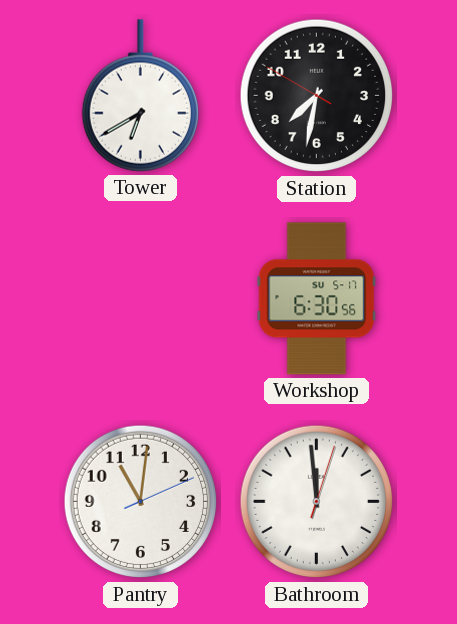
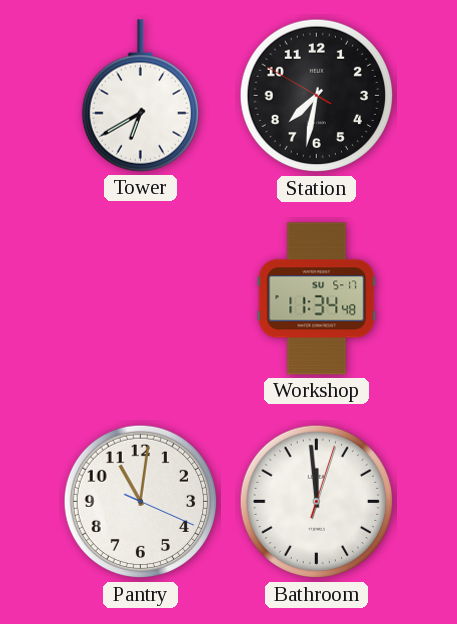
Workshop: 6:30 -> 11:34
Pantry: 11:01:11 -> 11:01:19
